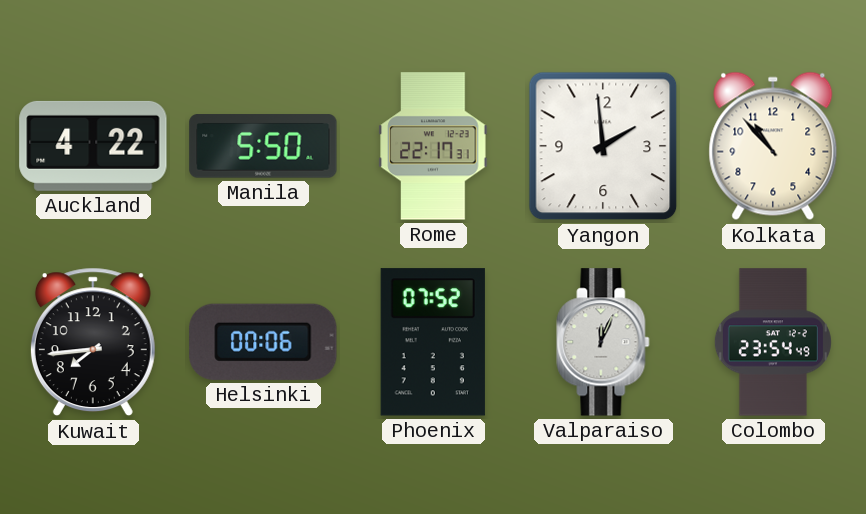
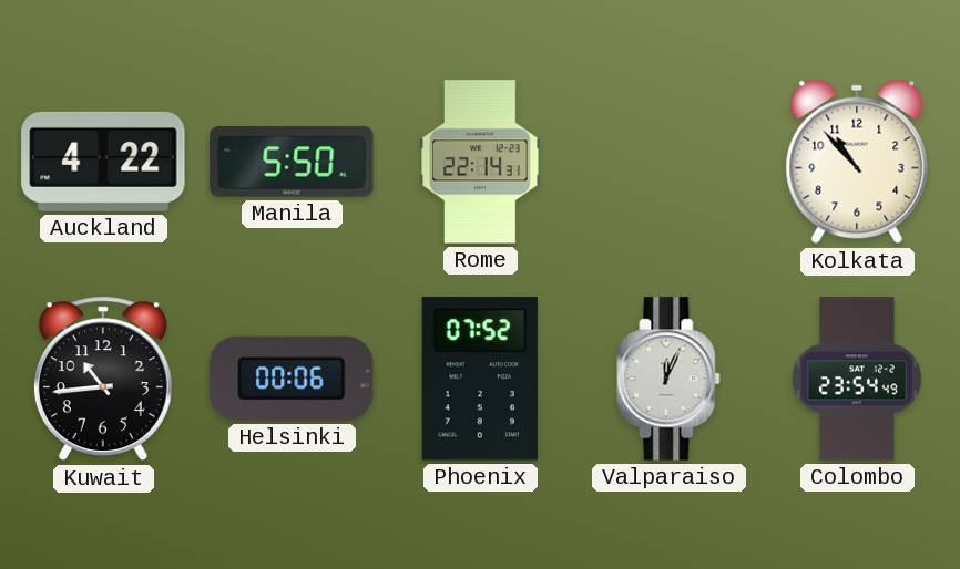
Rome: 22:17 -> 22:14
Yangon: 1:59 -> none
Kuwait: 7:44 -> 10:44
